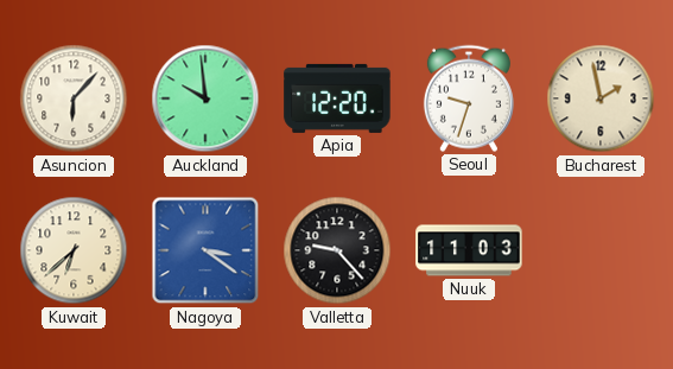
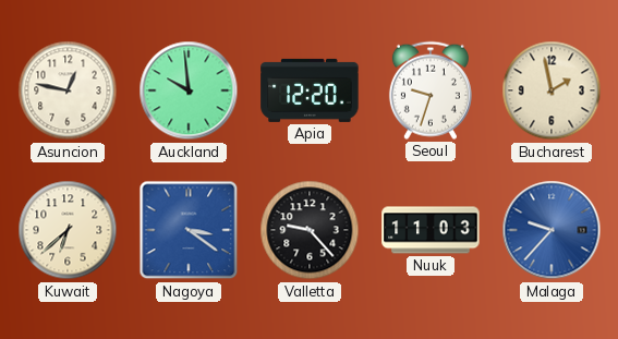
Asuncion: 6:07 -> 12:47
Malaga: none -> 9:37
